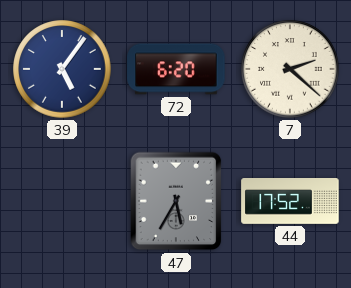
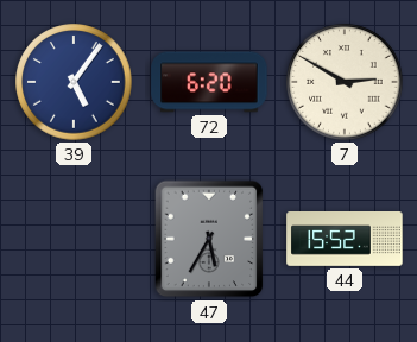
7: 2:22 -> 2:50
44: 17:52 -> 15:52
